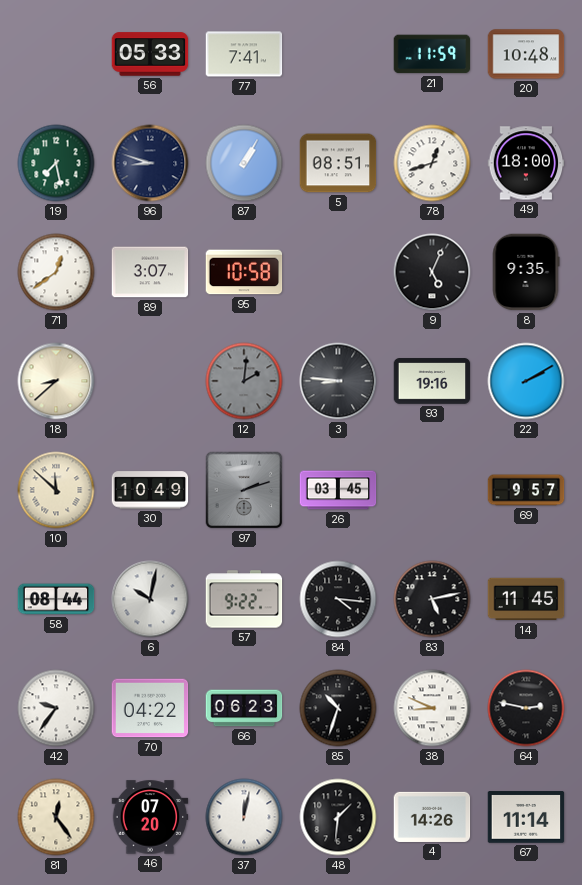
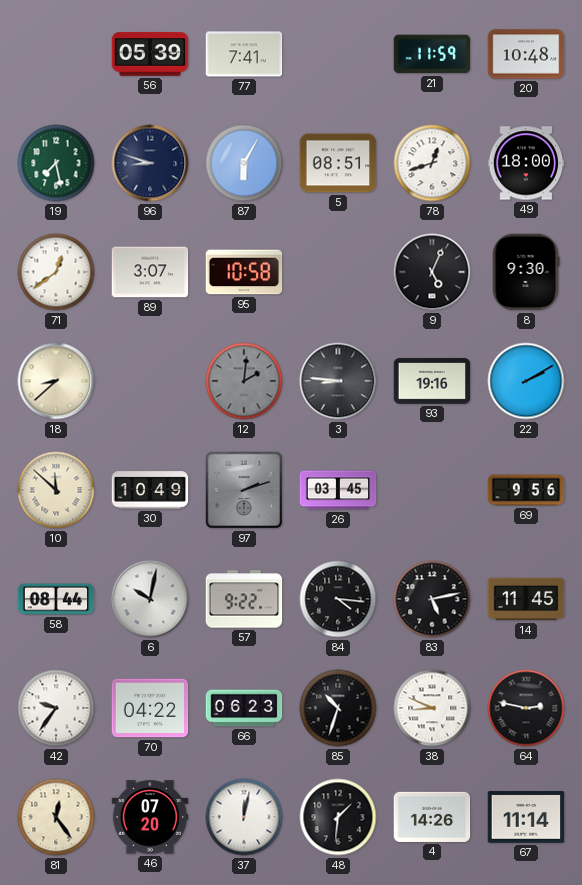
56: 05:33 -> 05:39
87: 1:05 -> 6:05
8: 9:35 -> 9:30
69: 9:57 -> 9:56
